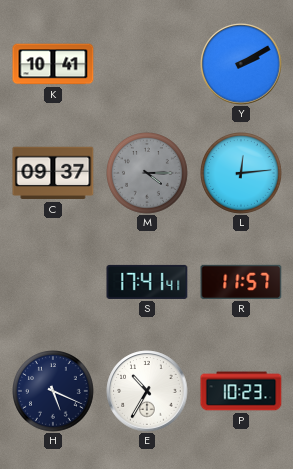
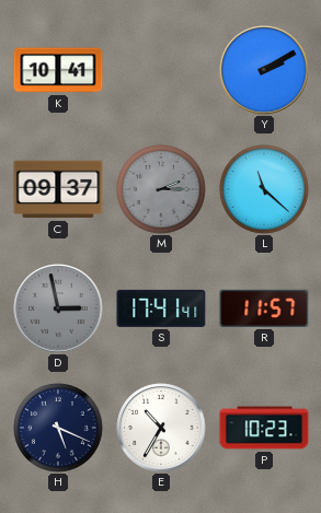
M: 4:15 -> 2:15
L: 12:14 -> 11:22
D: none -> 2:58
